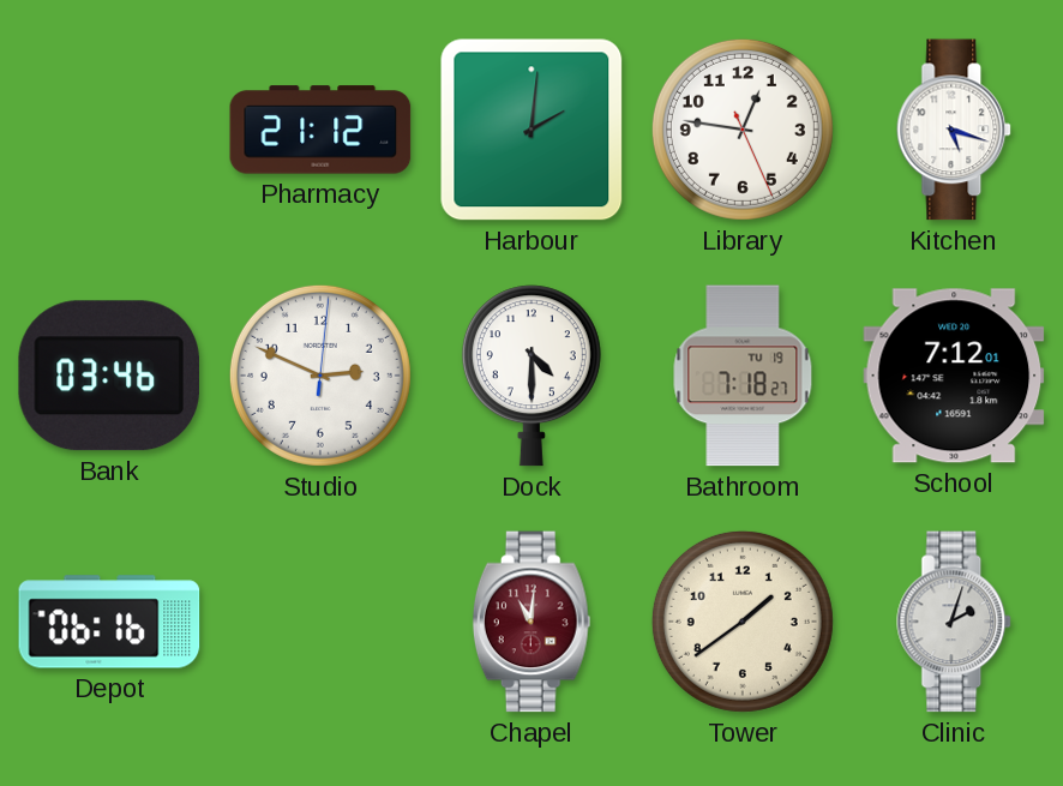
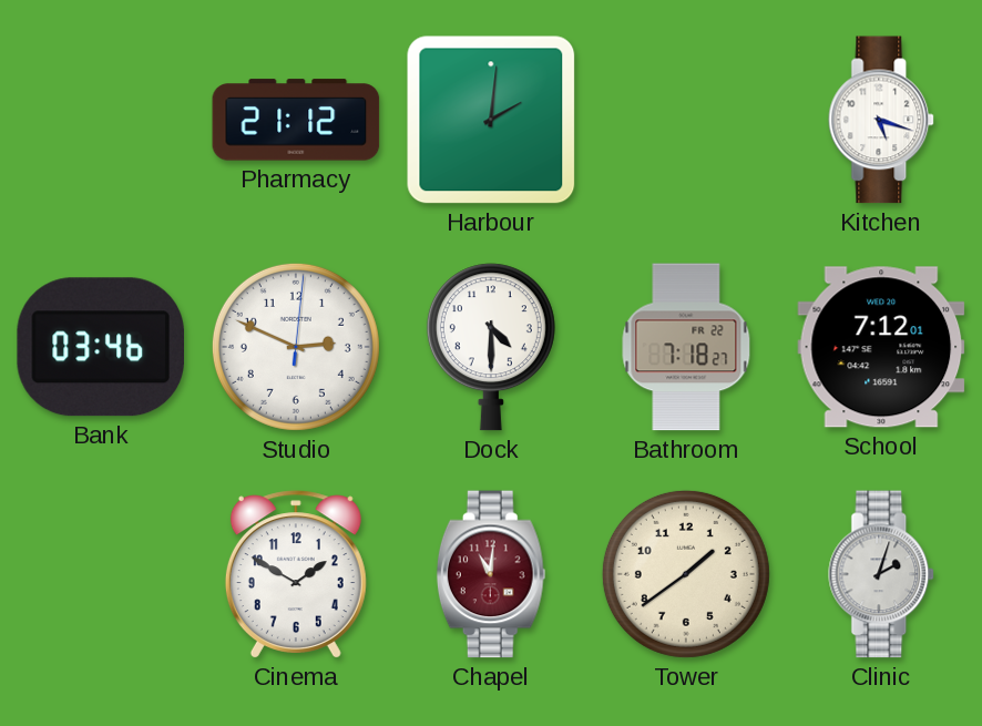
Library: 12:46 -> none
Bathroom date: TU 19 -> FR 22
Depot: 06:16 -> none
Cinema: none -> 1:50
